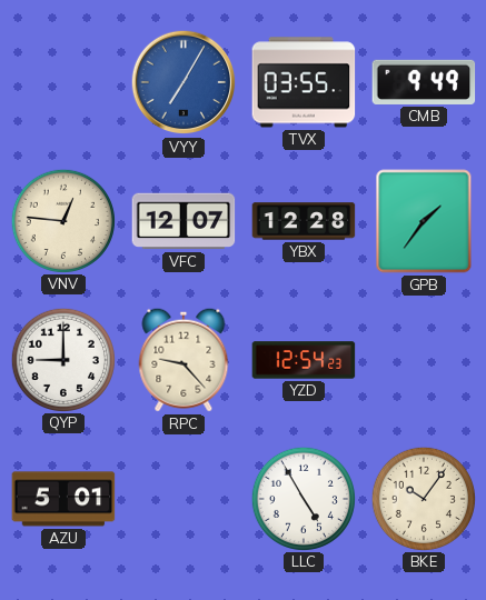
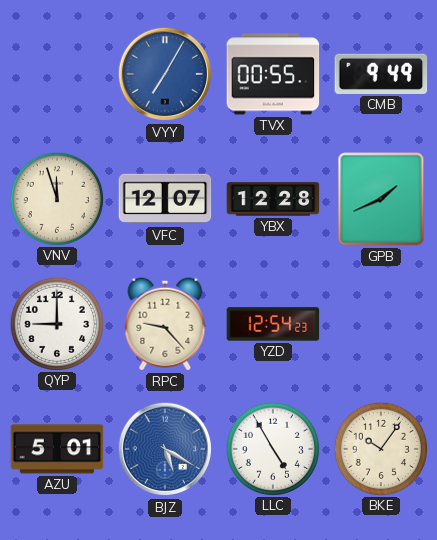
TVX: 03:55 -> 00:55
VNV: 12:46 -> 11:57
GPB: 1:36 -> 1:41
BJZ: none -> 5:20
